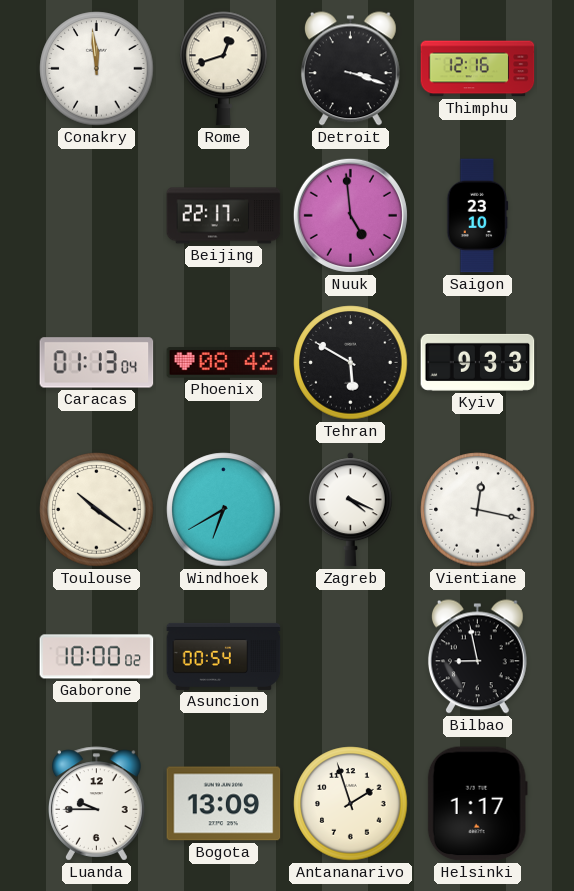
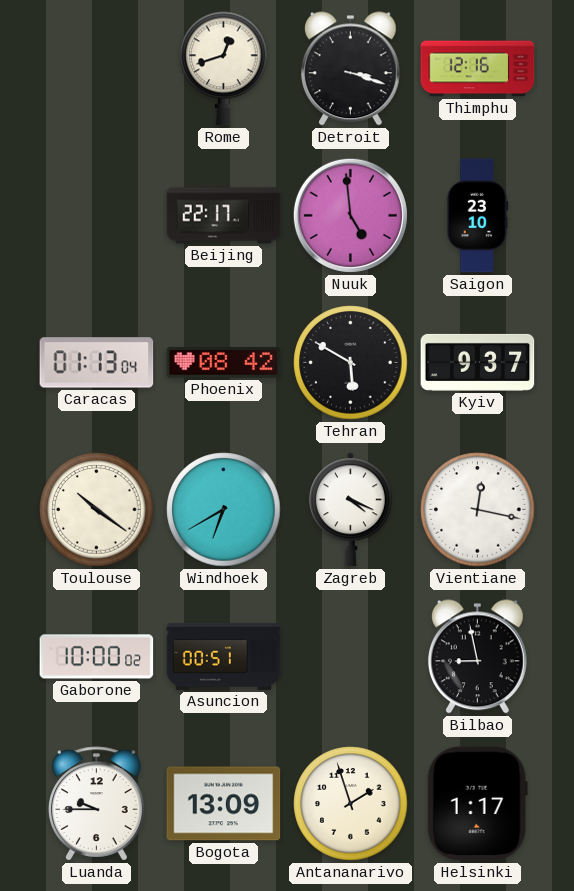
Conakry: 11:59 -> none
Kyiv: 9:33 -> 9:37
Asuncion: 00:54 -> 00:51
